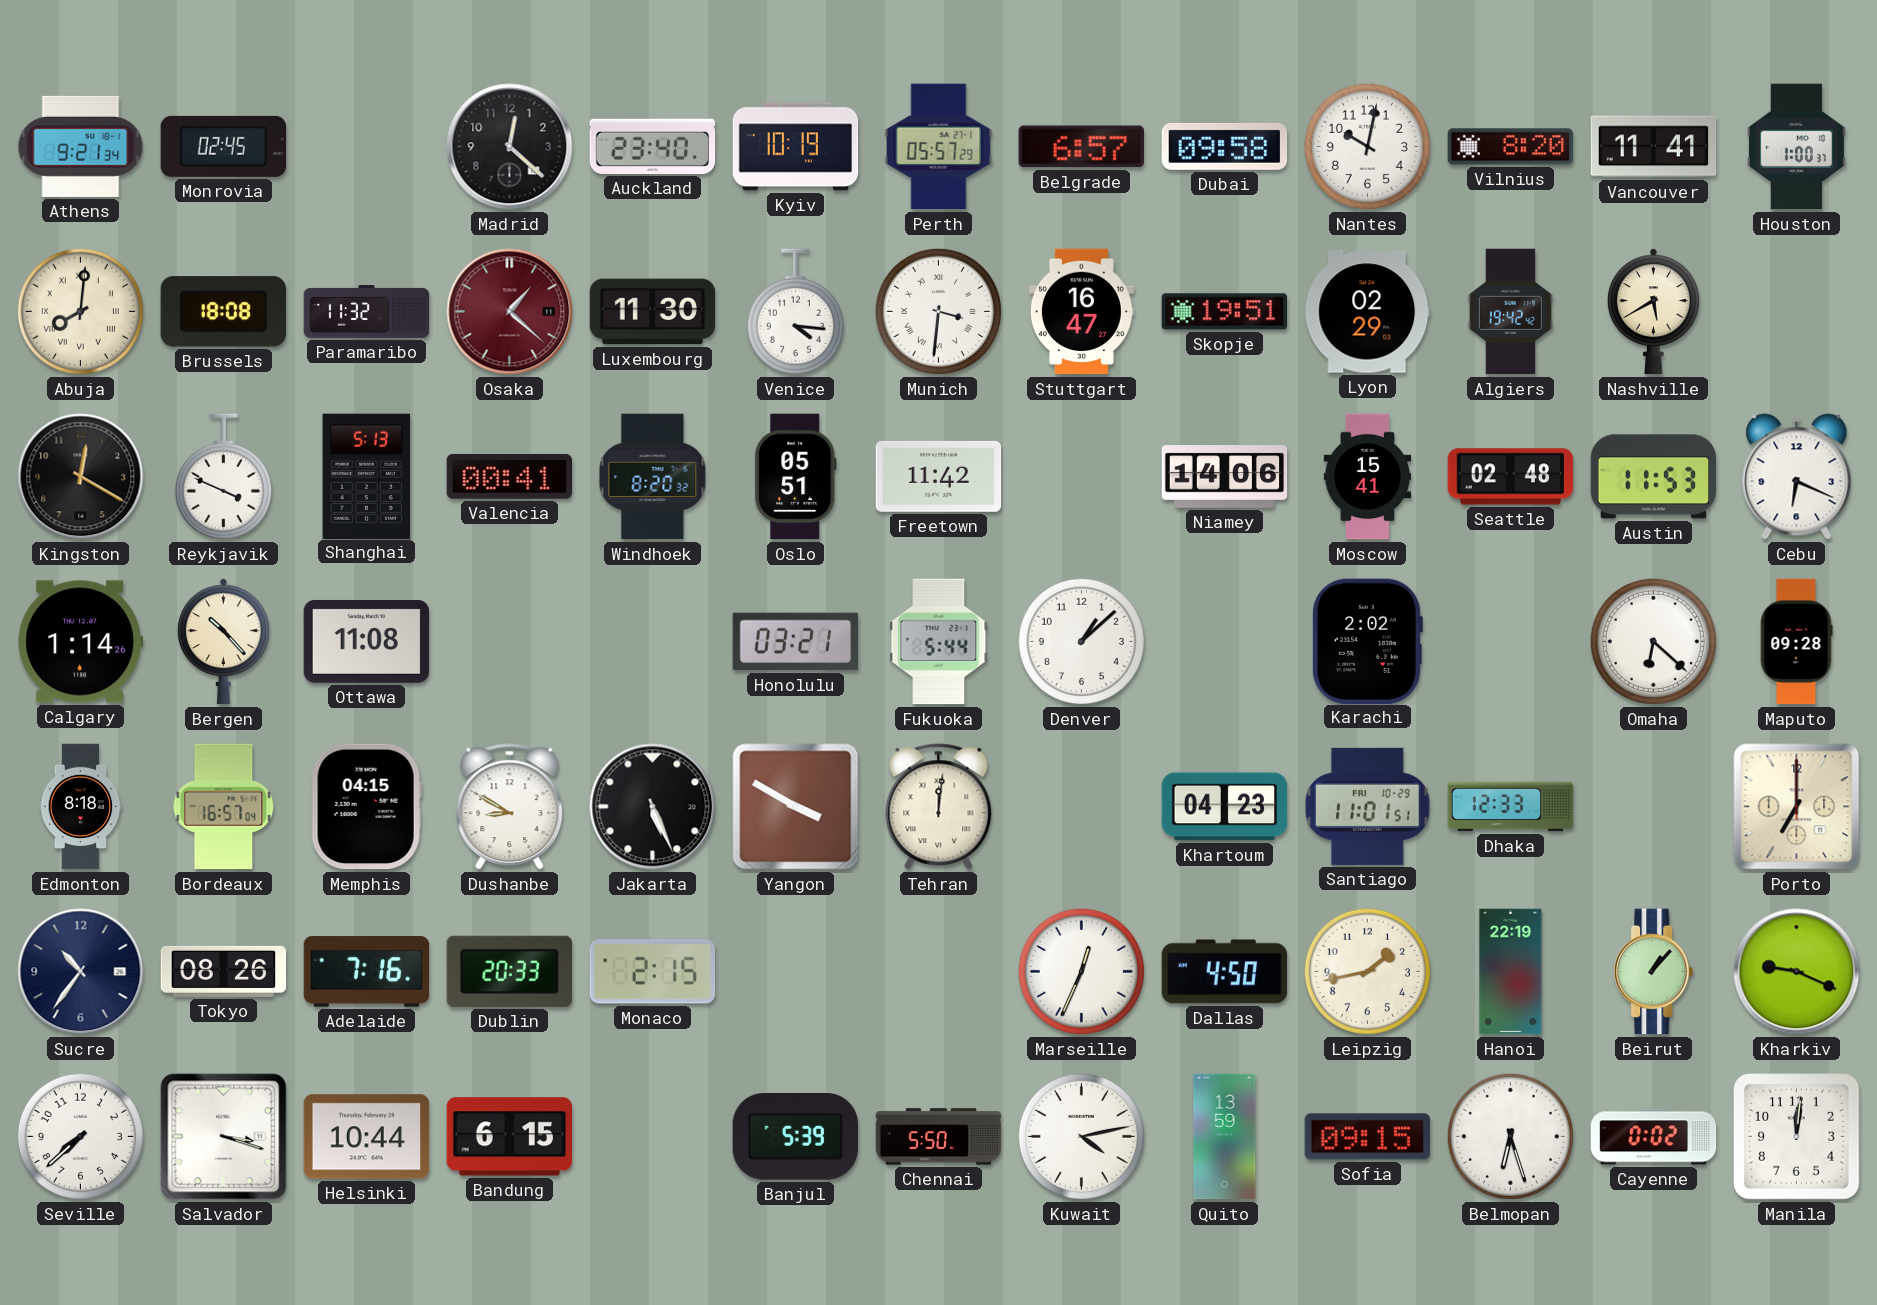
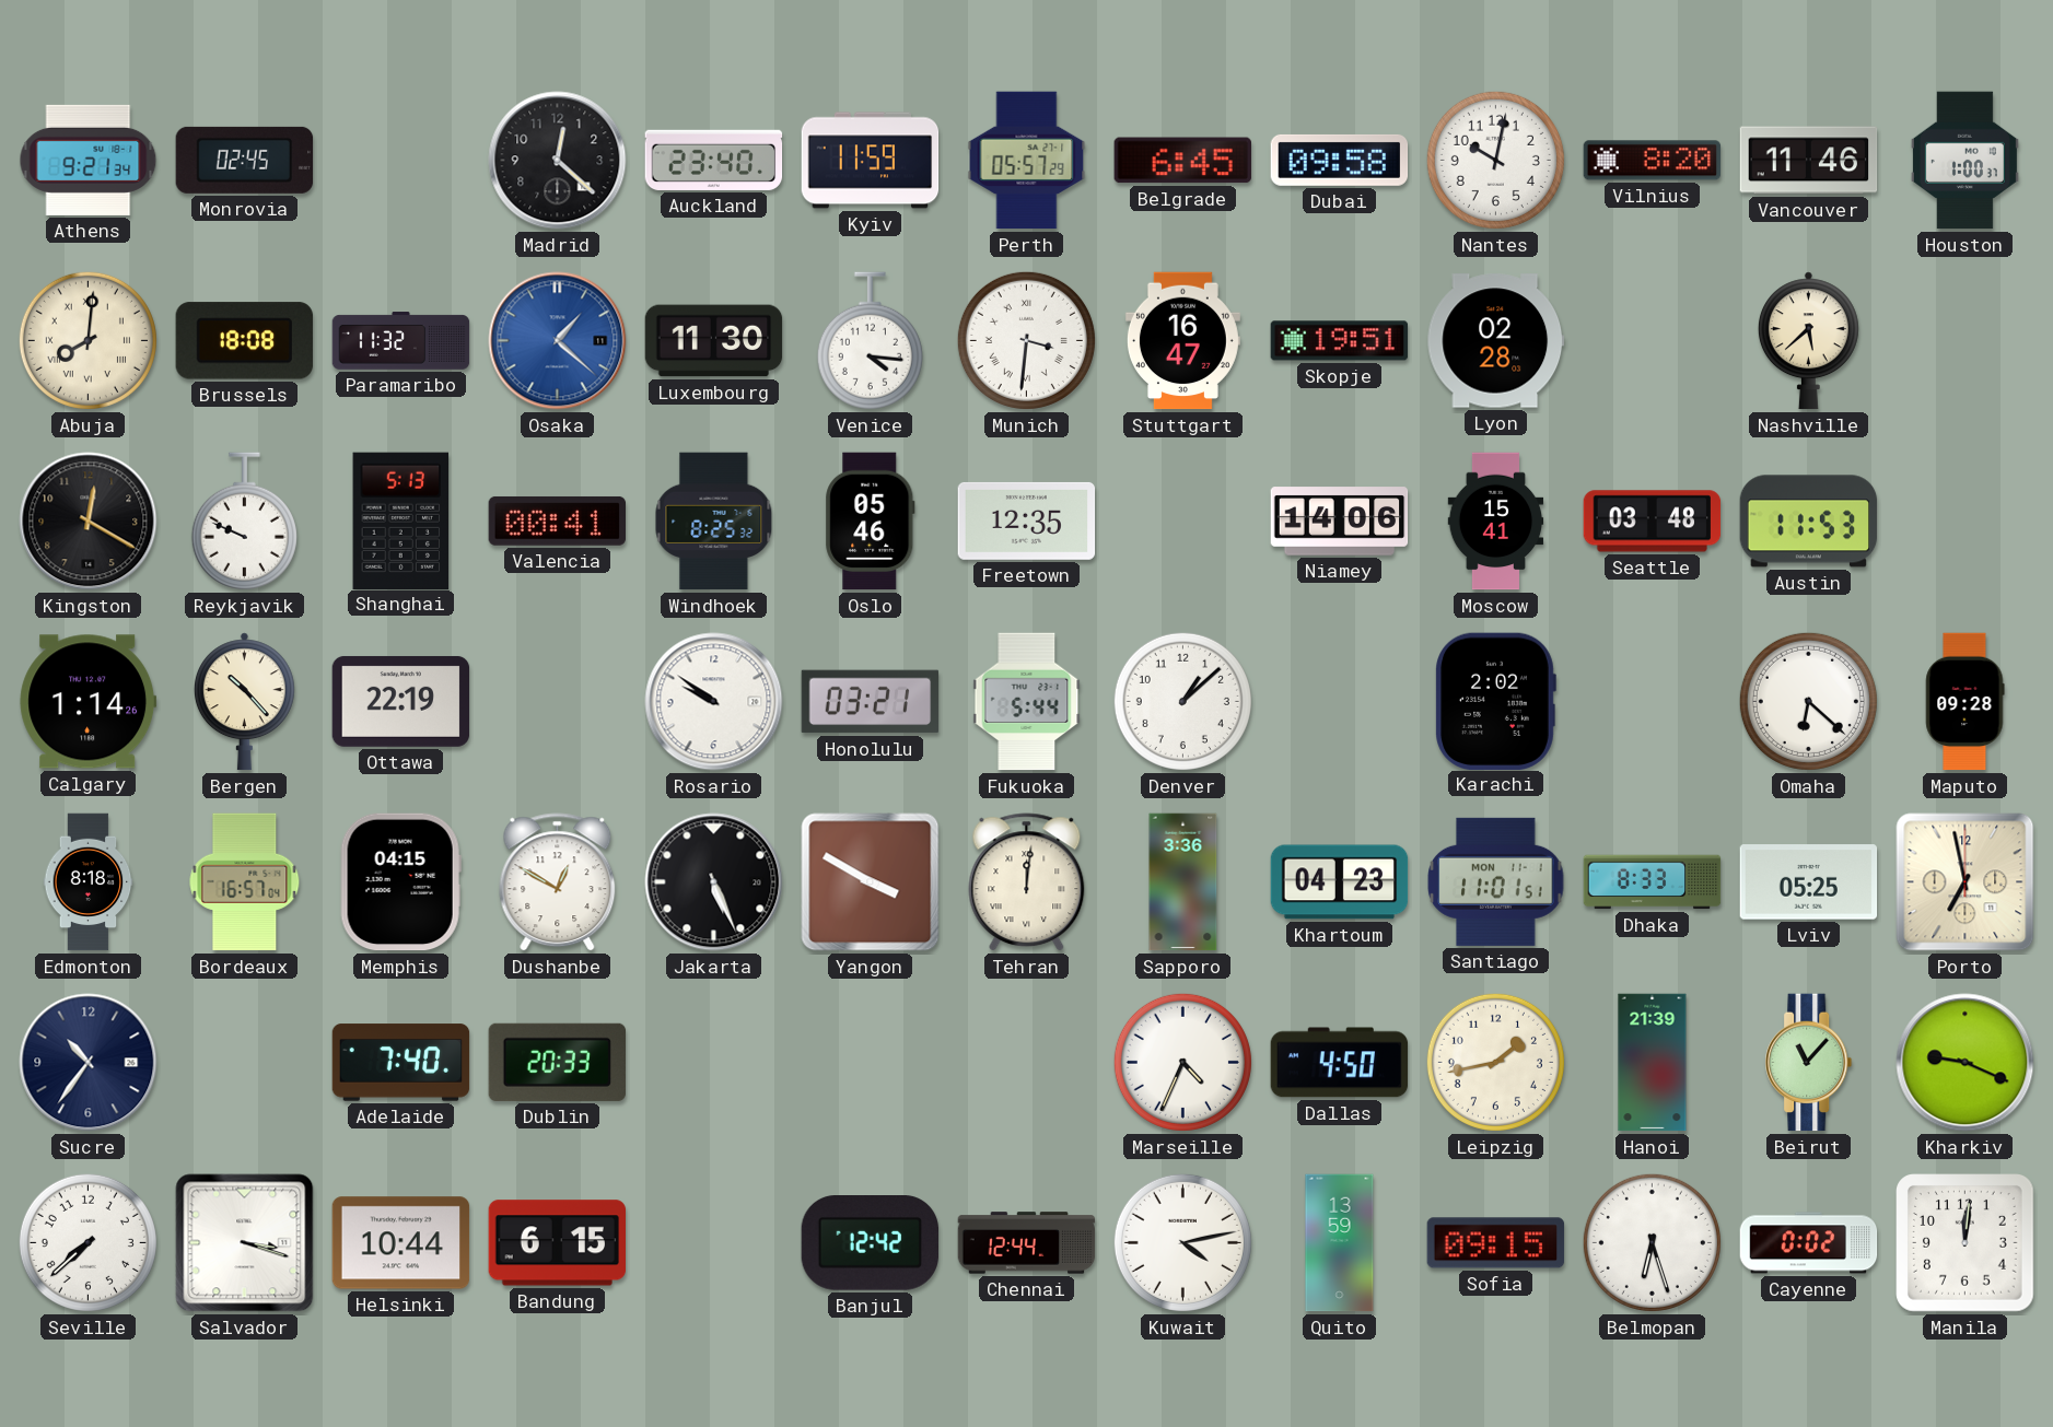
Kyiv: 10:19 -> 11:59
Belgrade: 6:57 -> 6:45
Vancouver: 11:41 -> 11:46
Osaka dial: burgundy -> blue
Lyon: 02:29 -> 02:28
Algiers: 19:42 -> none
Nashville: 5:40 -> 5:38
Reykjavik: 3:49 -> 9:49
Windhoek: 8:20 -> 8:25
Oslo: 05:51 -> 05:46
Freetown: 11:42 -> 12:35
Seattle: 02:48 -> 03:48
Cebu: 6:19 -> none
Ottawa: 11:08 -> 22:19
Rosario: none -> 9:51
Dushanbe: 8:50 -> 12:50
Sapporo: none -> 3:36
Santiago date: FRI 10-29 -> MON 11-1
Dhaka: 12:33 -> 8:33
Lviv: none -> 05:25
Porto: 7:00 -> 6:58
Tokyo: 08:26 -> none
Adelaide: 7:16 -> 7:40
Monaco: 2:15 -> none
Marseille: 12:34 -> 4:34
Hanoi: 22:19 -> 21:39
Beirut: 1:07 -> 11:07
Banjul: 5:39 -> 12:42
Chennai: 5:50 -> 12:44
